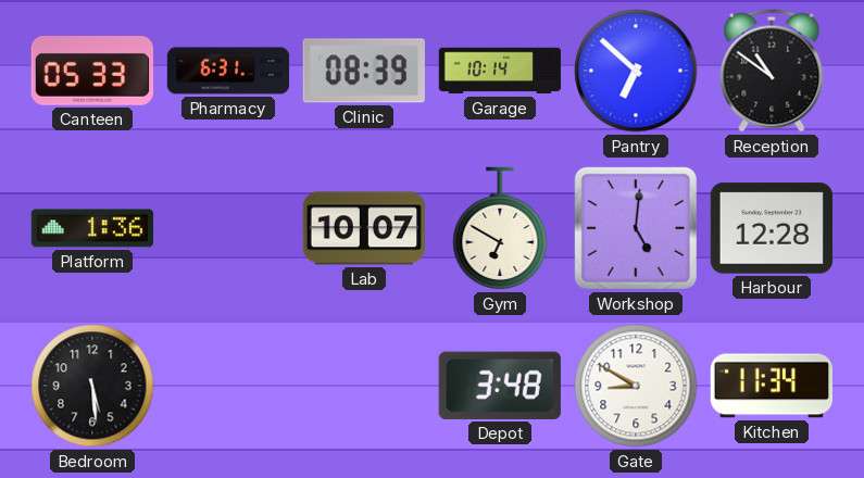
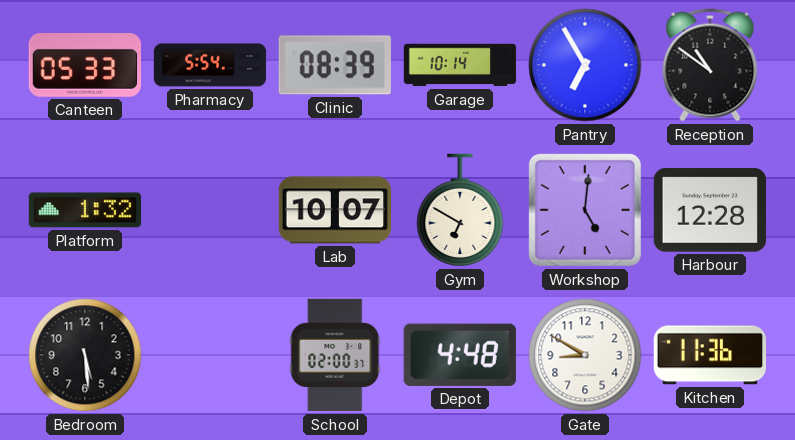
Pharmacy: 6:31 -> 5:54
Pantry: 6:52 -> 6:55
Platform: 1:36 -> 1:32
School: none -> 02:00
Depot: 3:48 -> 4:48
Kitchen: 11:34 -> 11:36
